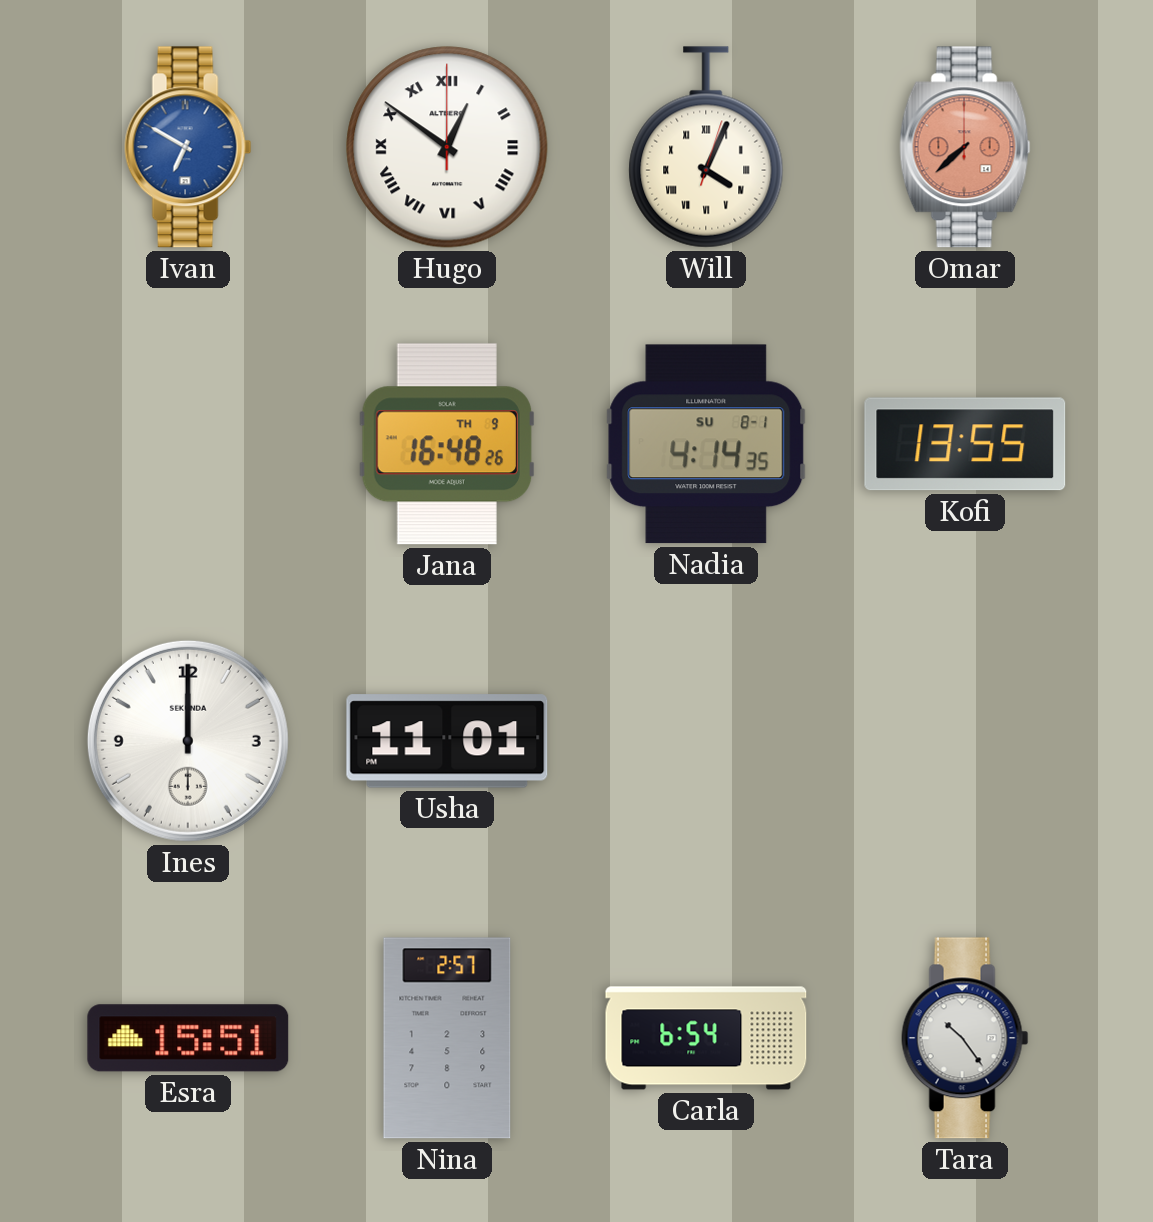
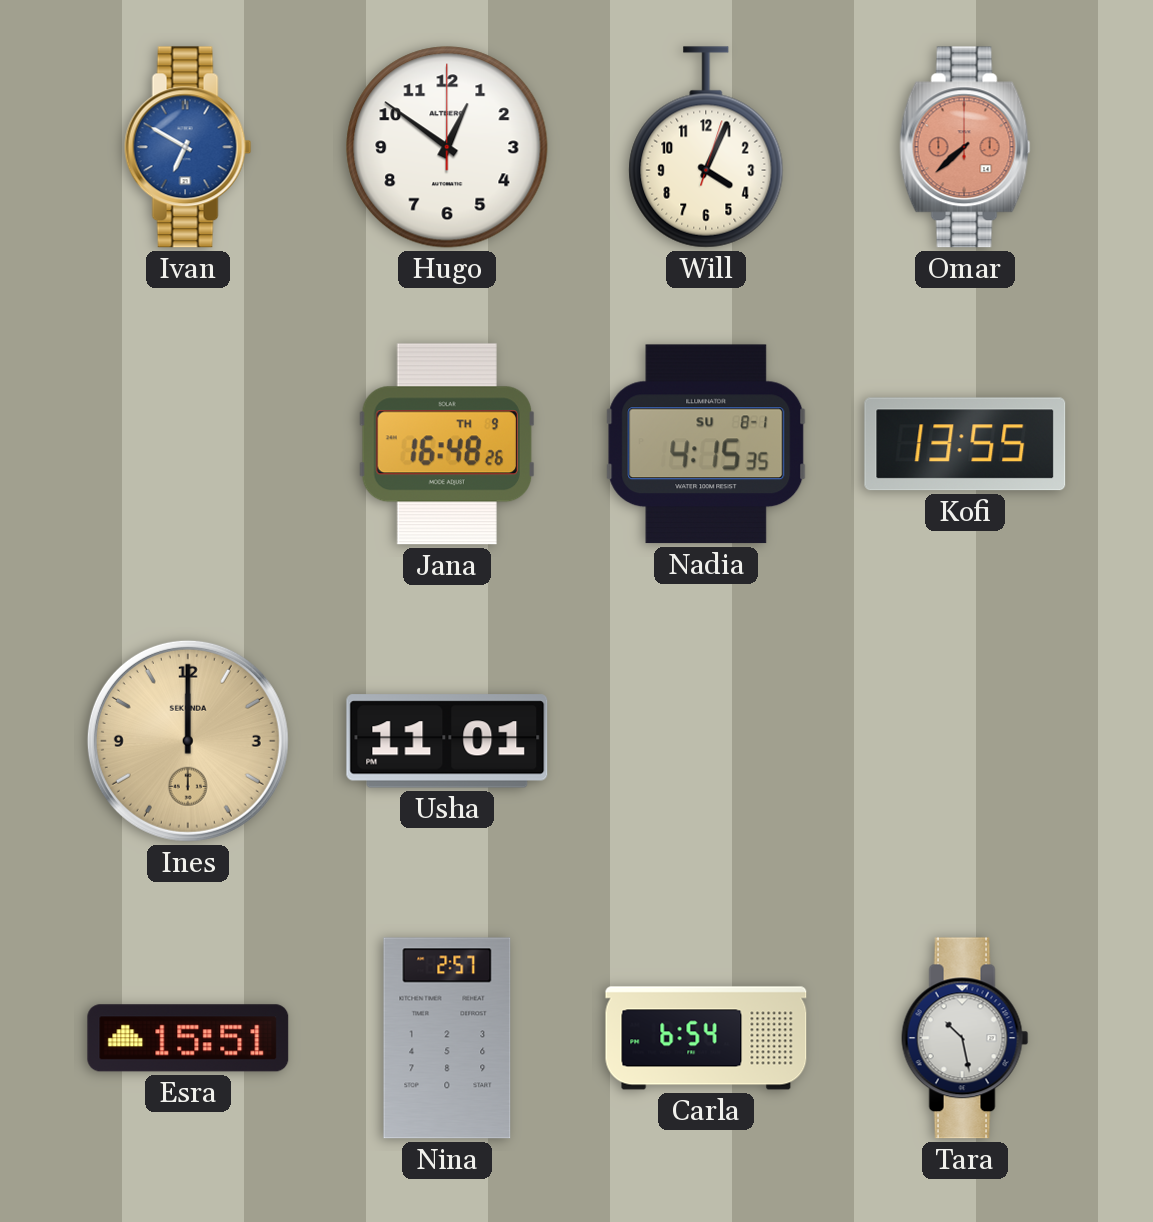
Hugo numerals: Roman -> Arabic
Will numerals: Roman -> Arabic
Nadia: 4:14 -> 4:15
Ines dial: white -> champagne
Tara: 10:24 -> 10:28
